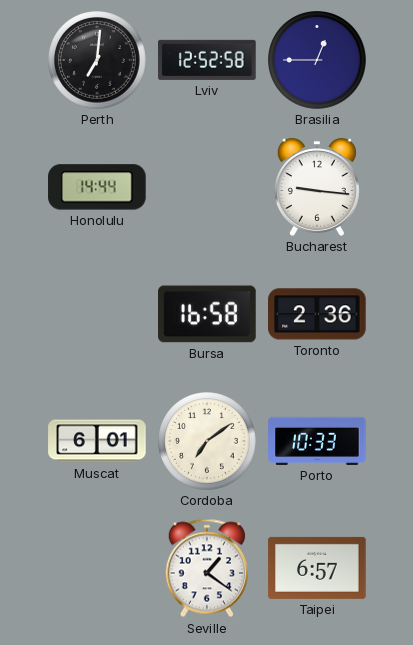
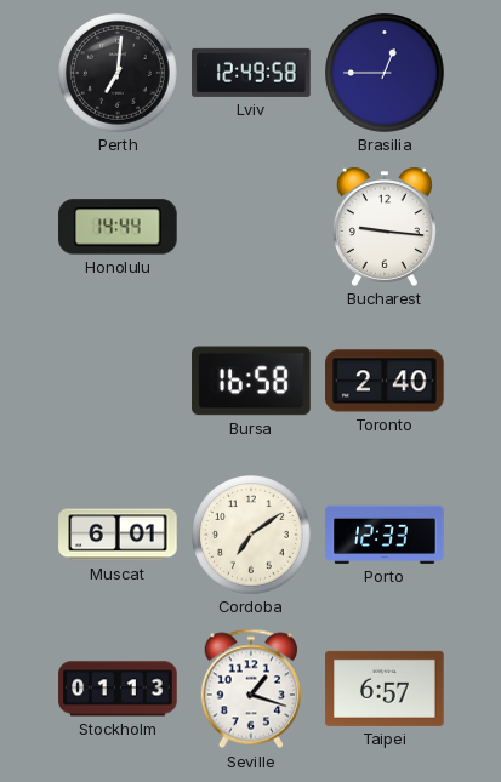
Lviv: 12:52 -> 12:49
Toronto: 2:36 -> 2:40
Porto: 10:33 -> 12:33
Stockholm: none -> 01:13
Seville: 1:21 -> 1:18
